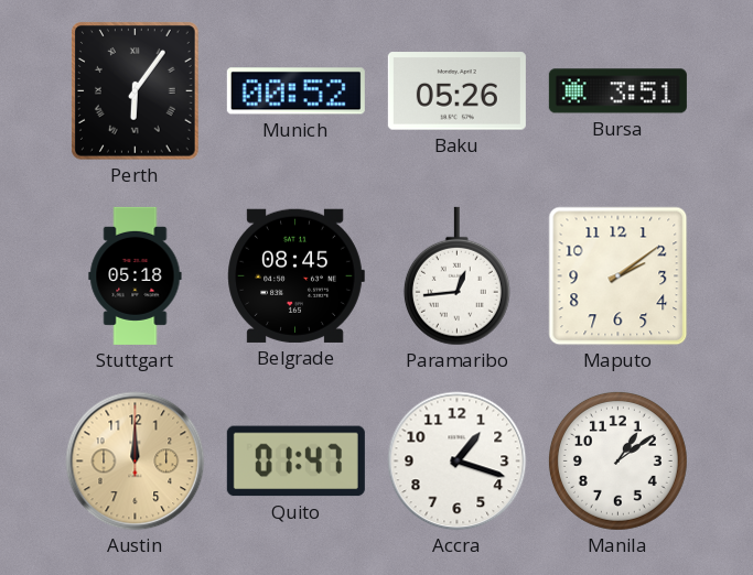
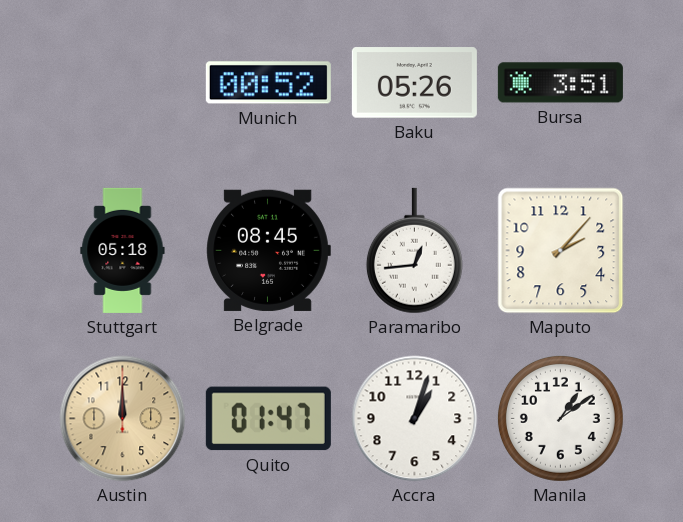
Perth: 6:06 -> none
Maputo: 2:09 -> 2:07
Accra: 1:18 -> 1:03
